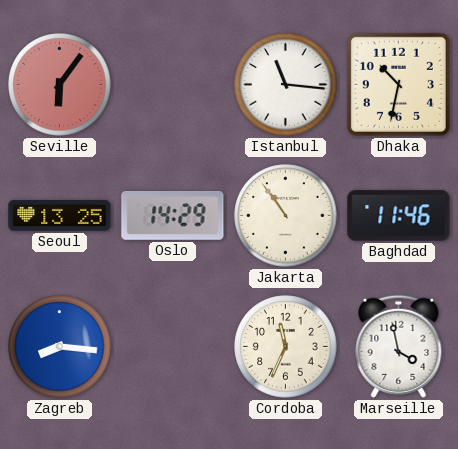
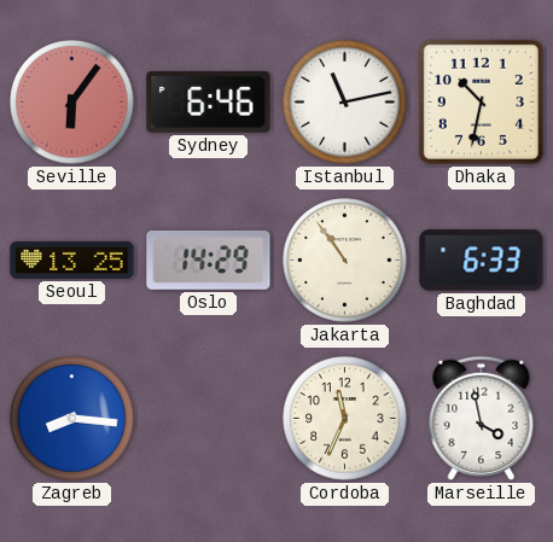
Sydney: none -> 6:46
Istanbul: 11:16 -> 11:13
Baghdad: 11:46 -> 6:33
